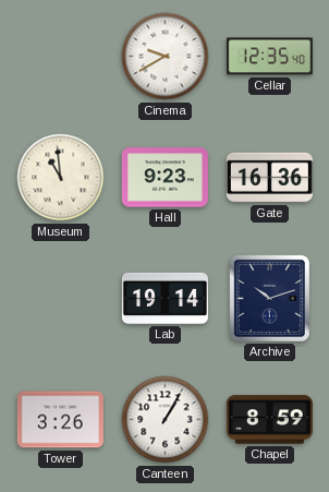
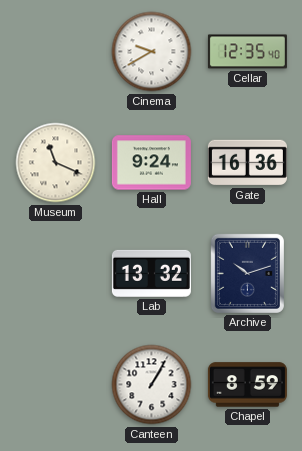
Museum: 10:59 -> 11:19
Hall: 9:23 -> 9:24
Lab: 19:14 -> 13:32
Tower: 3:26 -> none
